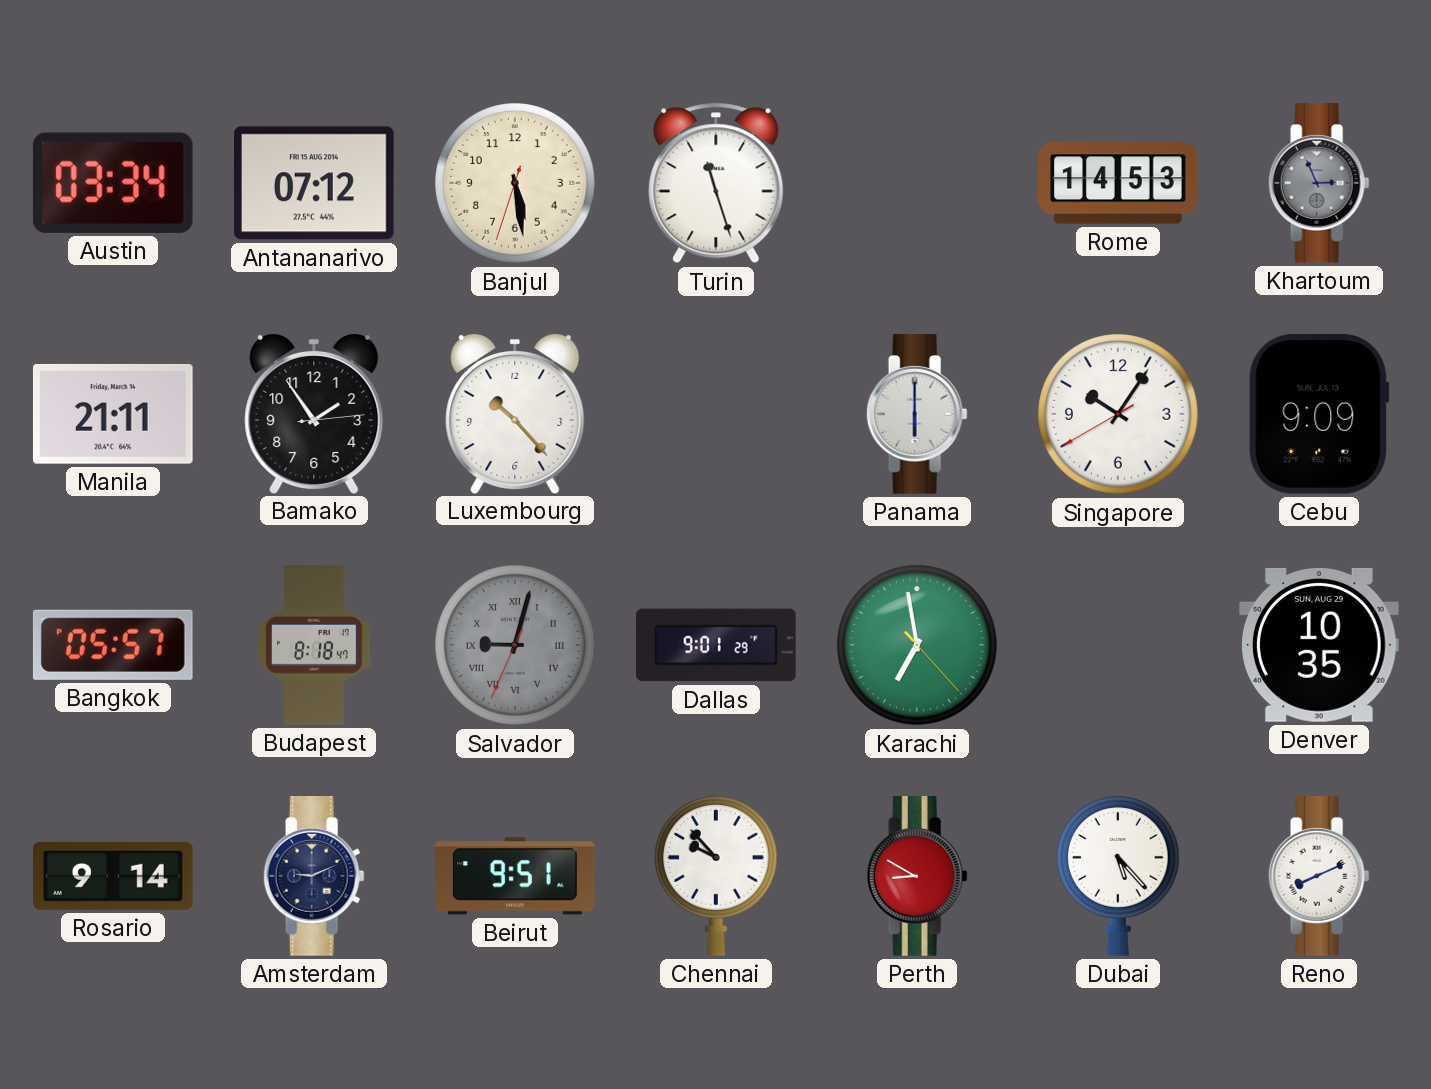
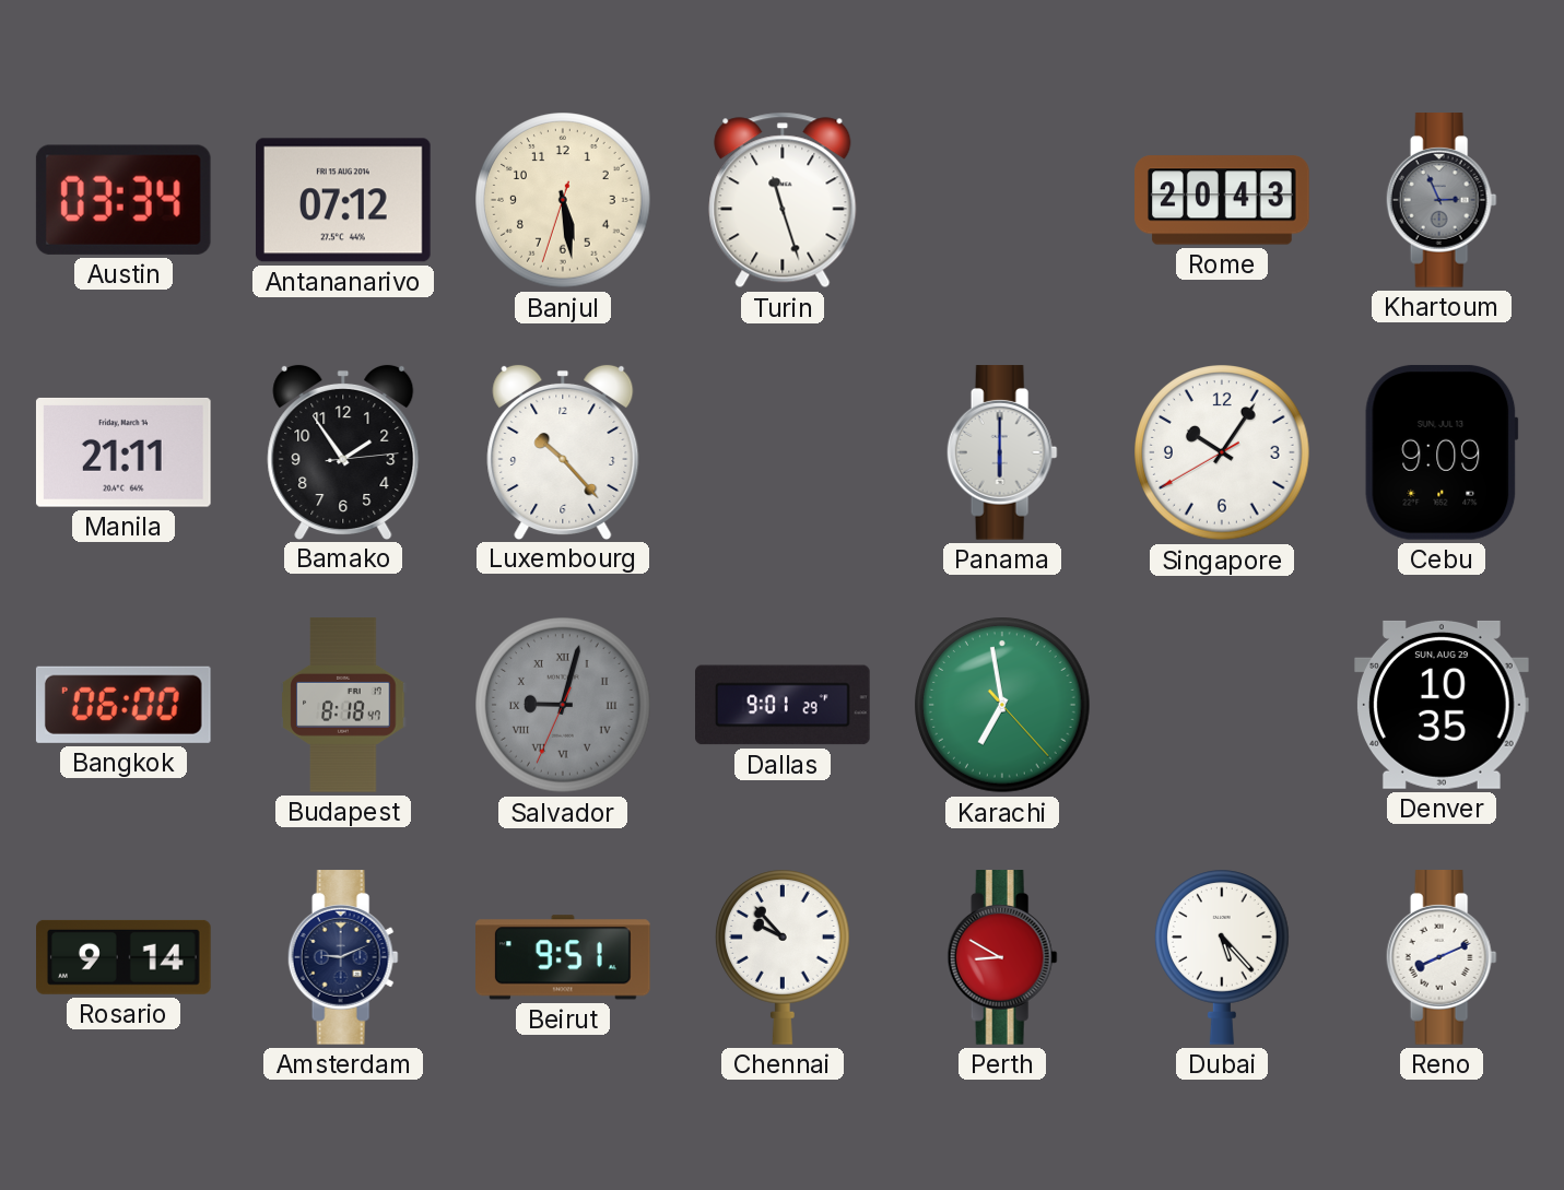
Rome: 14:53 -> 20:43
Bangkok: 05:57 -> 06:00
